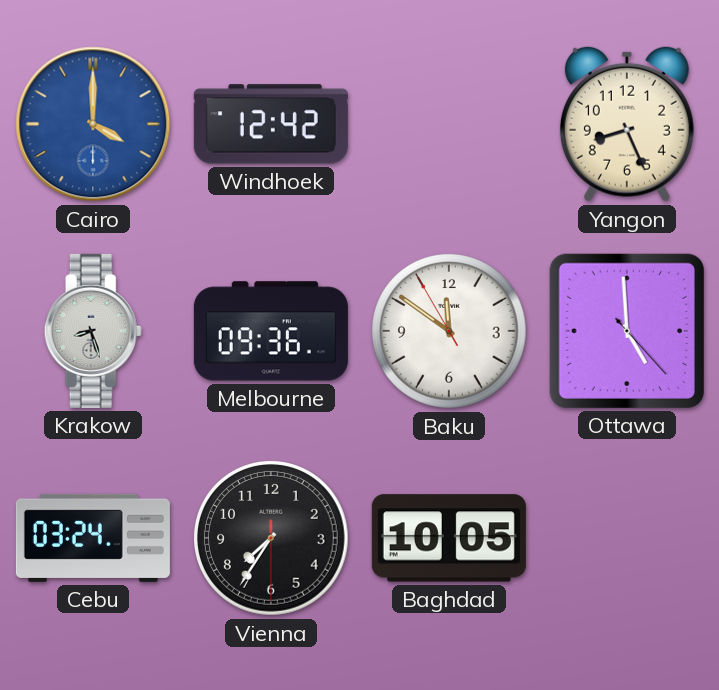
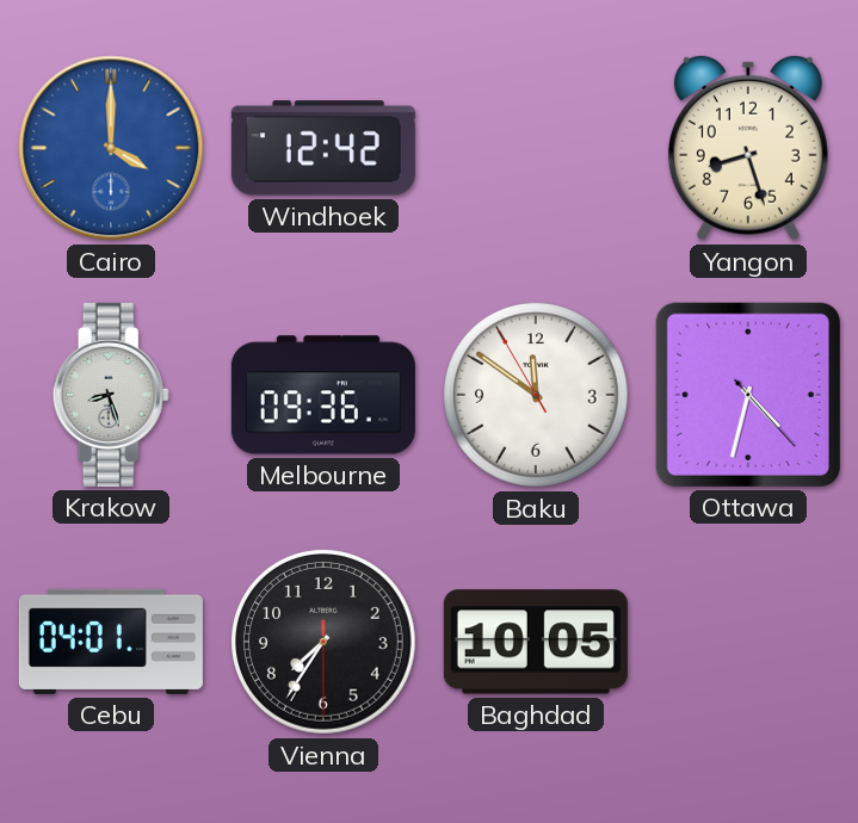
Yangon: 8:26 -> 8:27
Ottawa: 4:59 -> 4:32
Cebu: 03:24 -> 04:01
